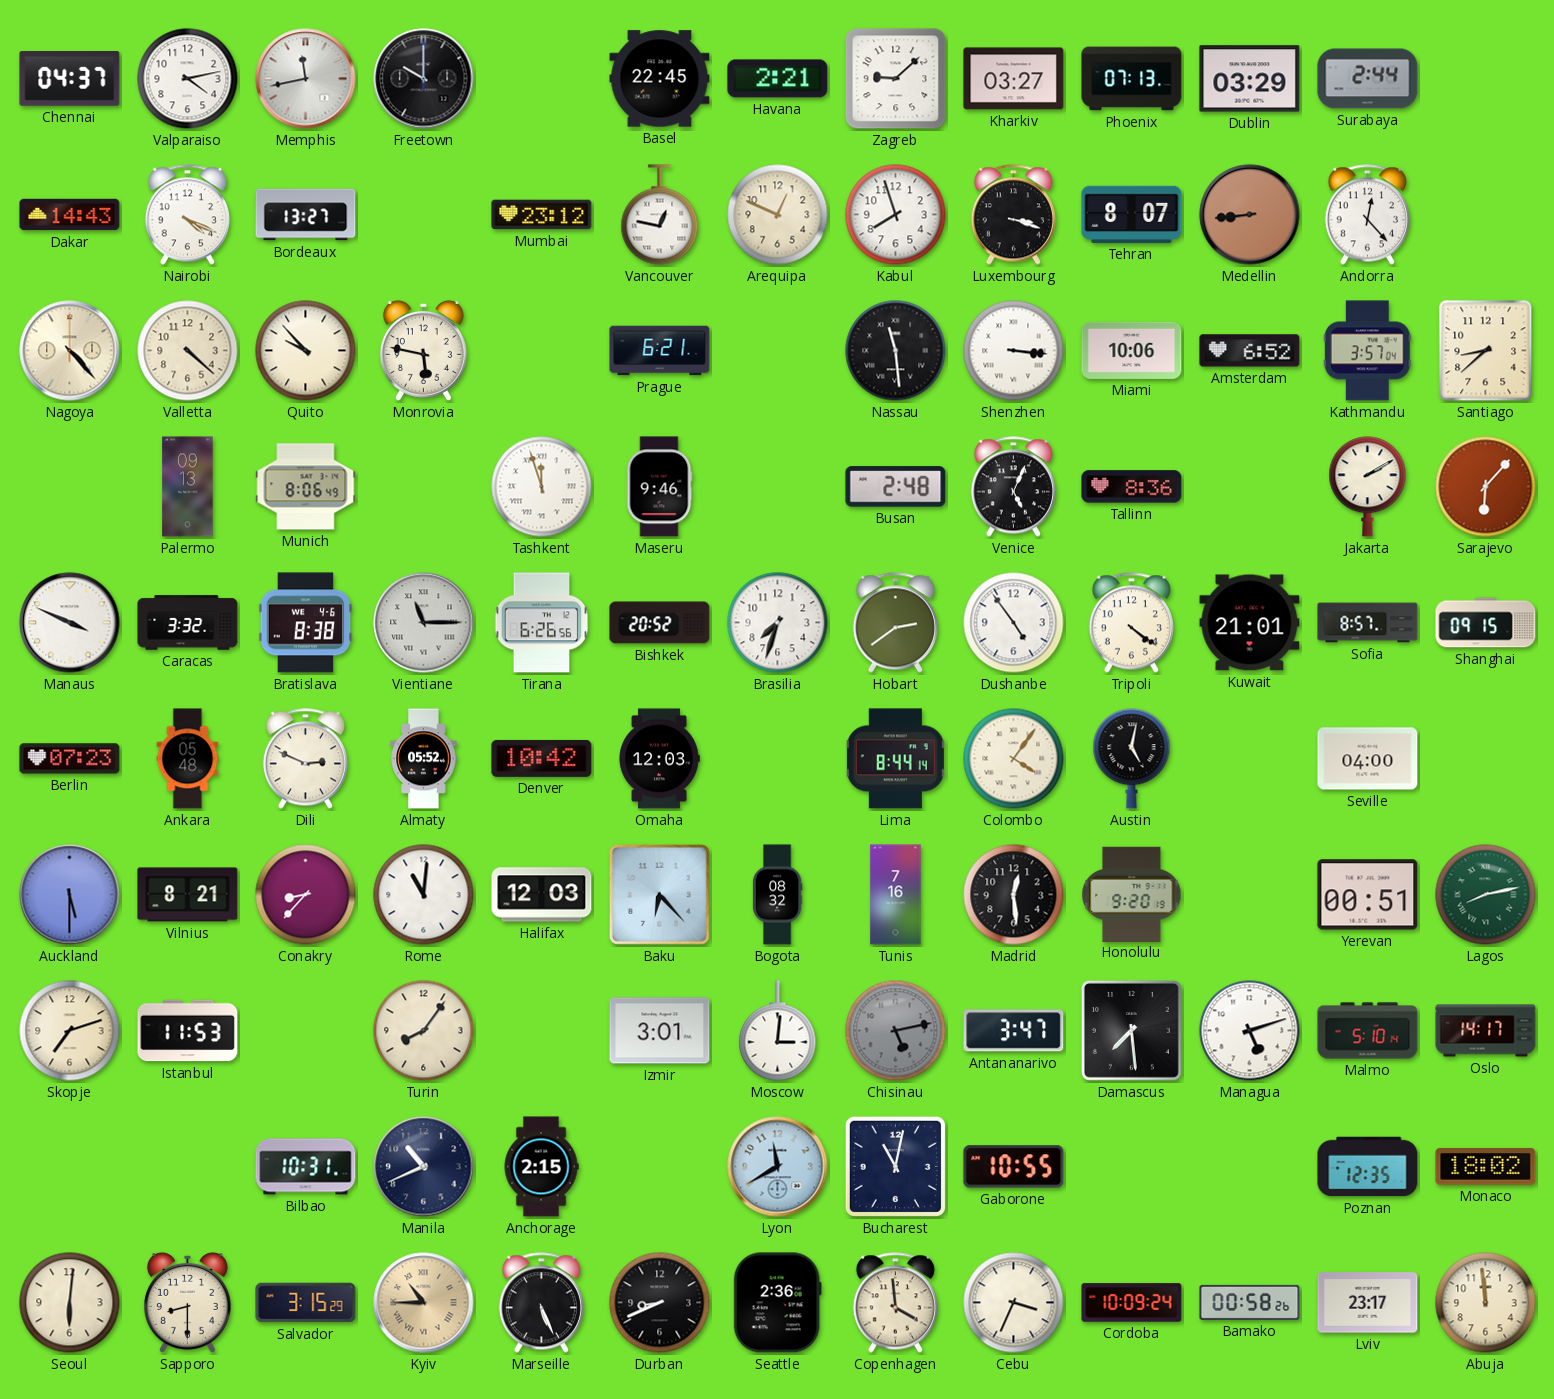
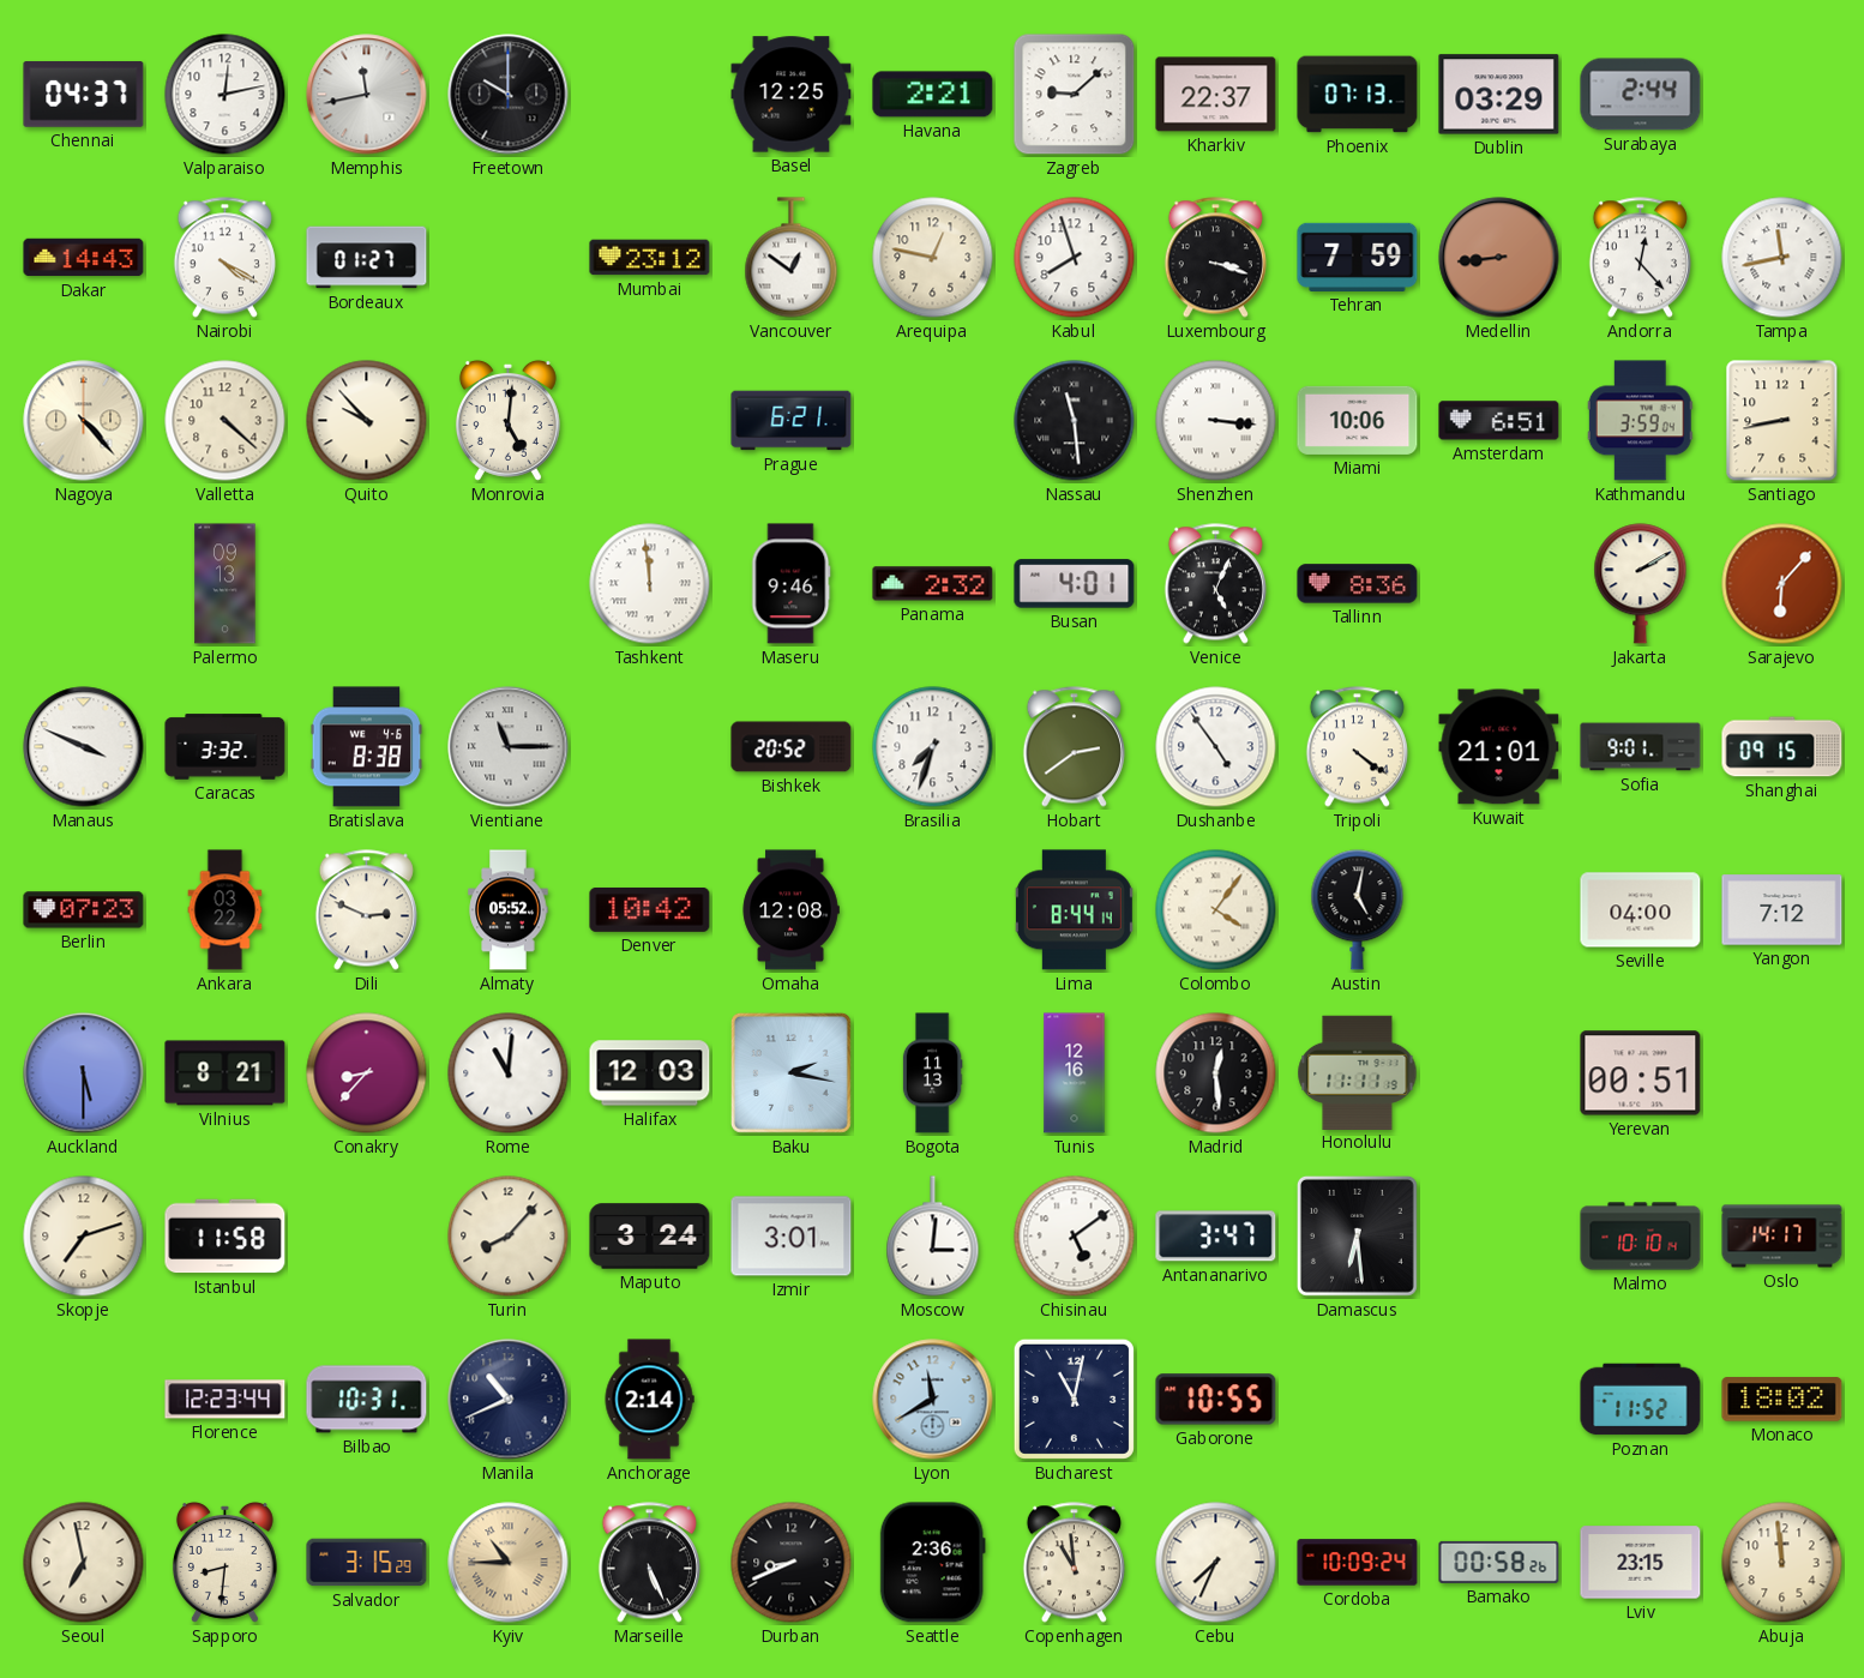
Valparaiso: 4:13 -> 12:13
Basel: 22:45 -> 12:25
Kharkiv: 03:27 -> 22:37
Nairobi: 4:19 -> 4:20
Bordeaux: 13:27 -> 01:27
Vancouver: 12:47 -> 12:51
Arequipa: 12:49 -> 12:47
Tehran: 8:07 -> 7:59
Tampa: none -> 11:43
Monrovia: 5:47 -> 5:01
Amsterdam: 6:52 -> 6:51
Kathmandu: 3:57 -> 3:59
Santiago: 8:38 -> 8:43
Munich: 8:06 -> none
Tashkent: 11:57 -> 11:59
Panama: none -> 2:32
Busan: 2:48 -> 4:01
Tirana: 6:26 -> none
Sofia: 8:57 -> 9:01
Ankara: 05:48 -> 03:22
Omaha: 12:03 -> 12:08
Yangon: none -> 7:12
Baku: 6:23 -> 2:17
Bogota: 08:32 -> 11:13
Tunis: 7:16 -> 12:16
Honolulu: 9:20 -> 11:11
Lagos: 8:13 -> none
Istanbul: 11:53 -> 11:58
Turin: 8:06 -> 8:07
Maputo: none -> 3:24
Chisinau: 5:13 -> 5:09
Chisinau dial: grey -> white
Damascus: 7:29 -> 6:29
Managua: 5:12 -> none
Malmo: 5:10 -> 10:10
Florence: none -> 12:23
Anchorage: 2:15 -> 2:14
Poznan: 12:35 -> 11:52
Seoul: 6:01 -> 6:58
Sapporo: 8:30 -> 8:31
Copenhagen: 3:59 -> 10:59
Cebu: 3:34 -> 7:34
Lviv: 23:17 -> 23:15
